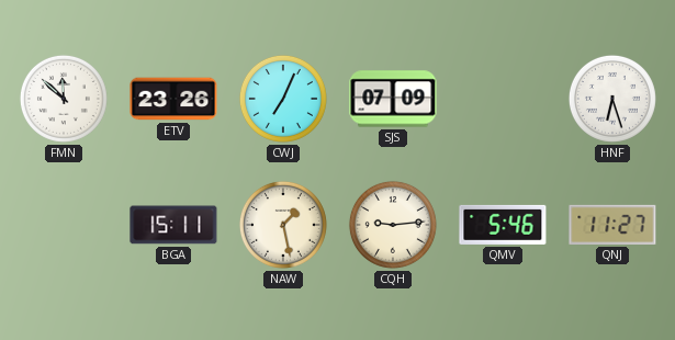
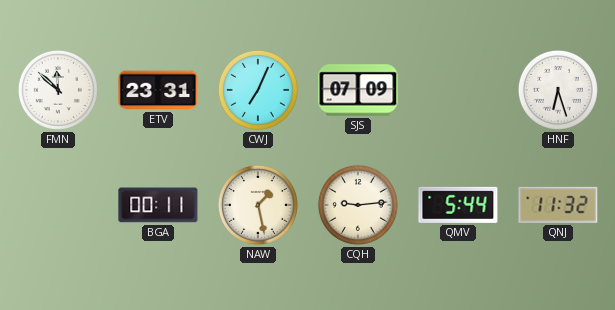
ETV: 23:26 -> 23:31
BGA: 15:11 -> 00:11
QMV: 5:46 -> 5:44
QNJ: 11:27 -> 11:32
